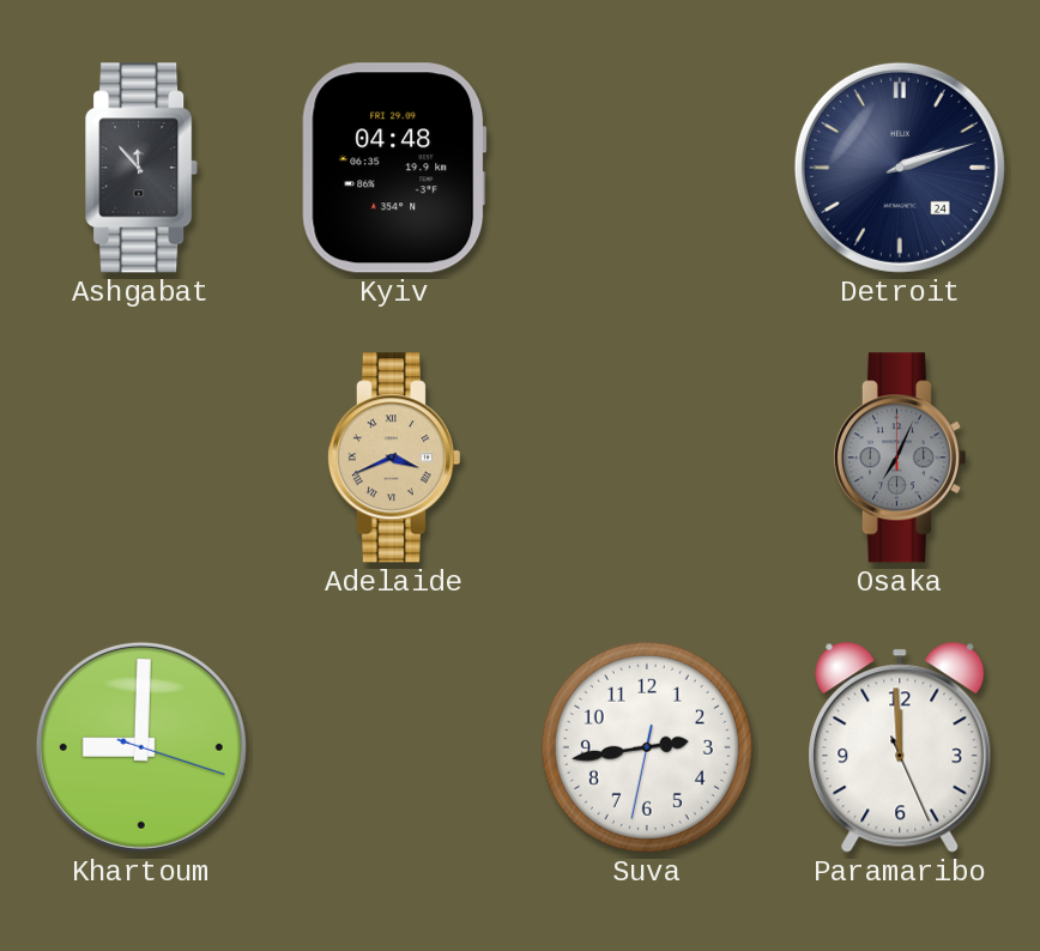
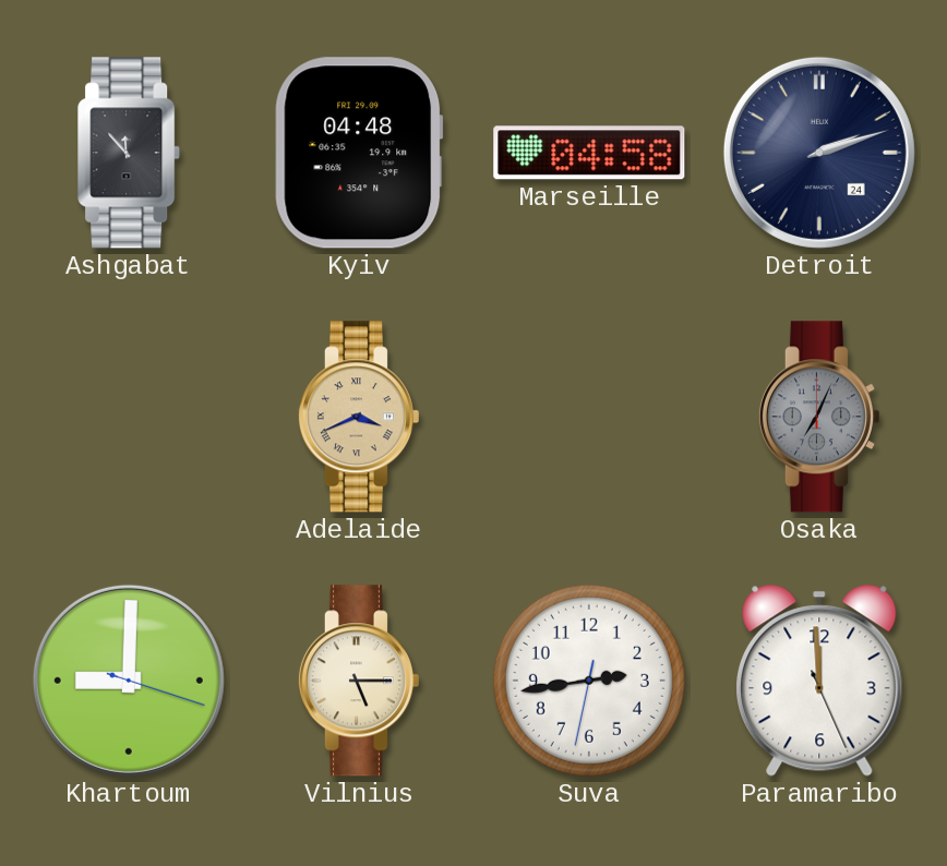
Marseille: none -> 04:58
Vilnius: none -> 5:15
